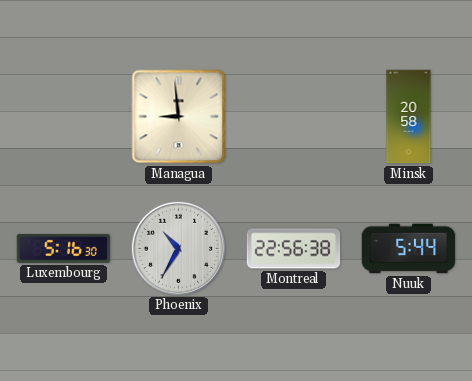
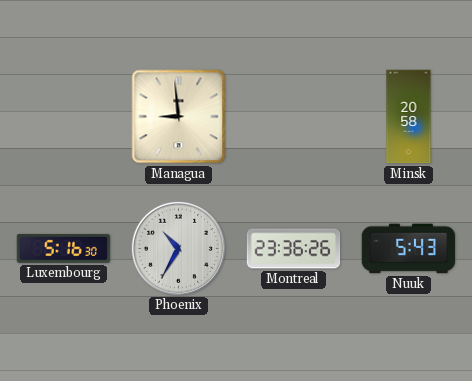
Montreal: 22:56 -> 23:36
Nuuk: 5:44 -> 5:43
